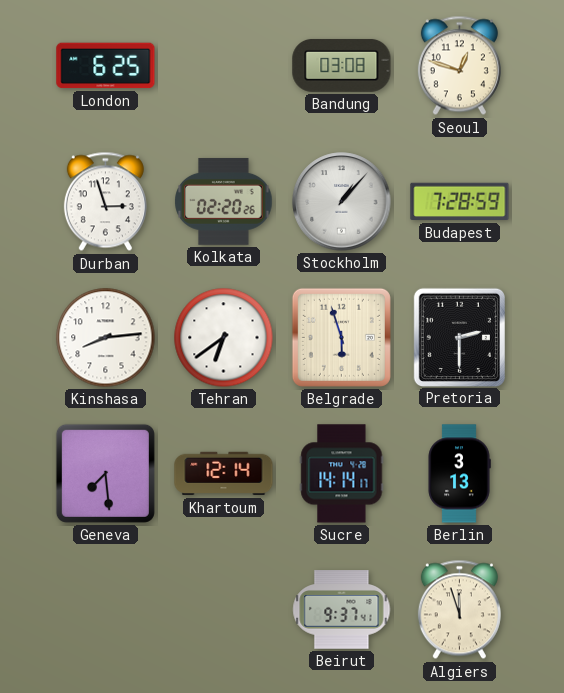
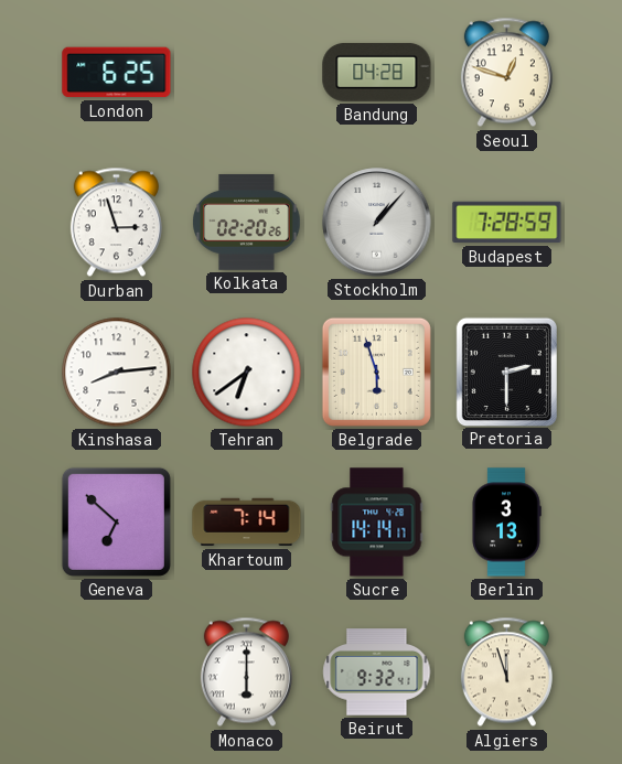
Bandung: 03:08 -> 04:28
Geneva: 7:29 -> 6:52
Khartoum: 12:14 -> 7:14
Monaco: none -> 6:00
Beirut: 9:37 -> 9:32
